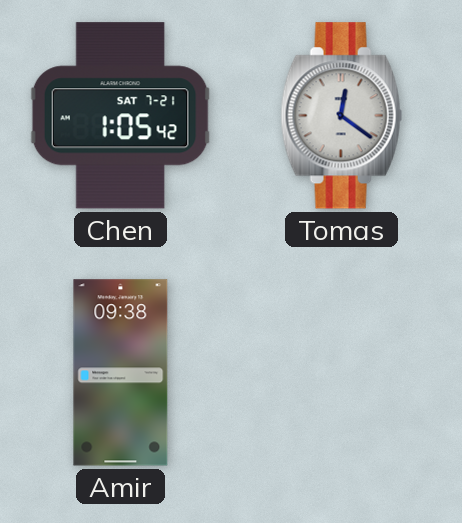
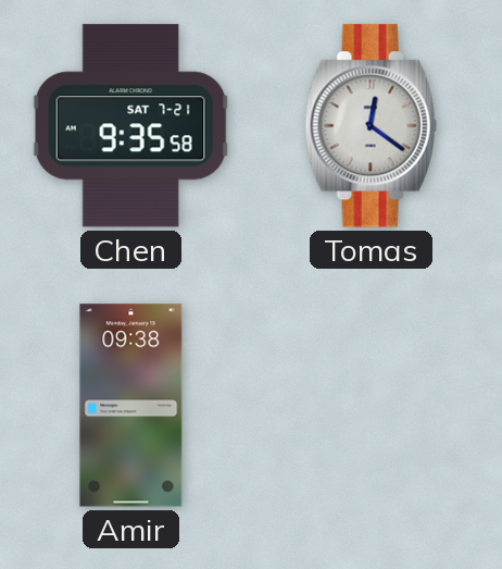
Chen: 1:05 -> 9:35
